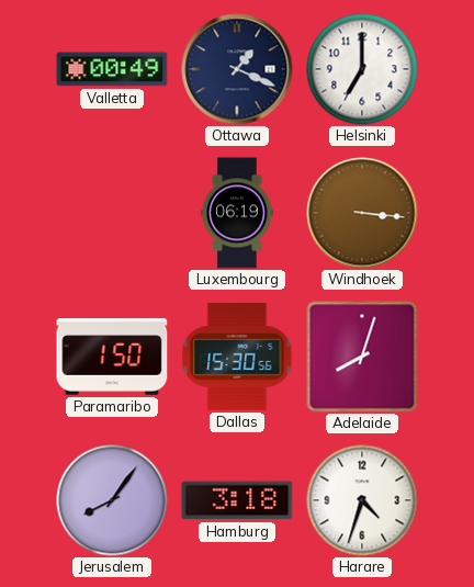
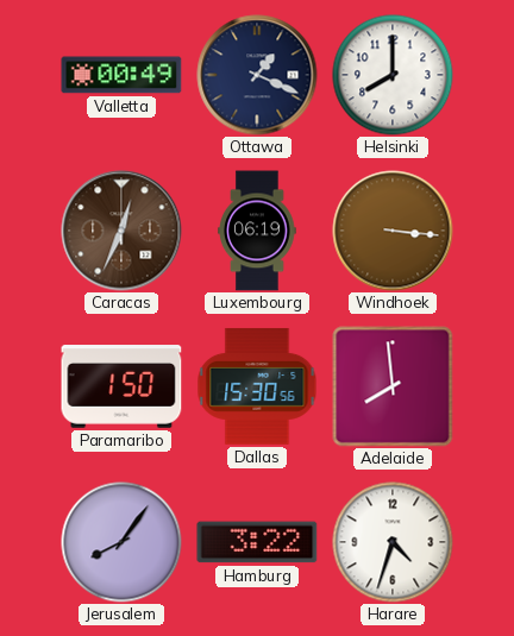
Helsinki: 7:00 -> 8:00
Caracas: none -> 12:34
Adelaide: 8:03 -> 7:59
Hamburg: 3:18 -> 3:22
